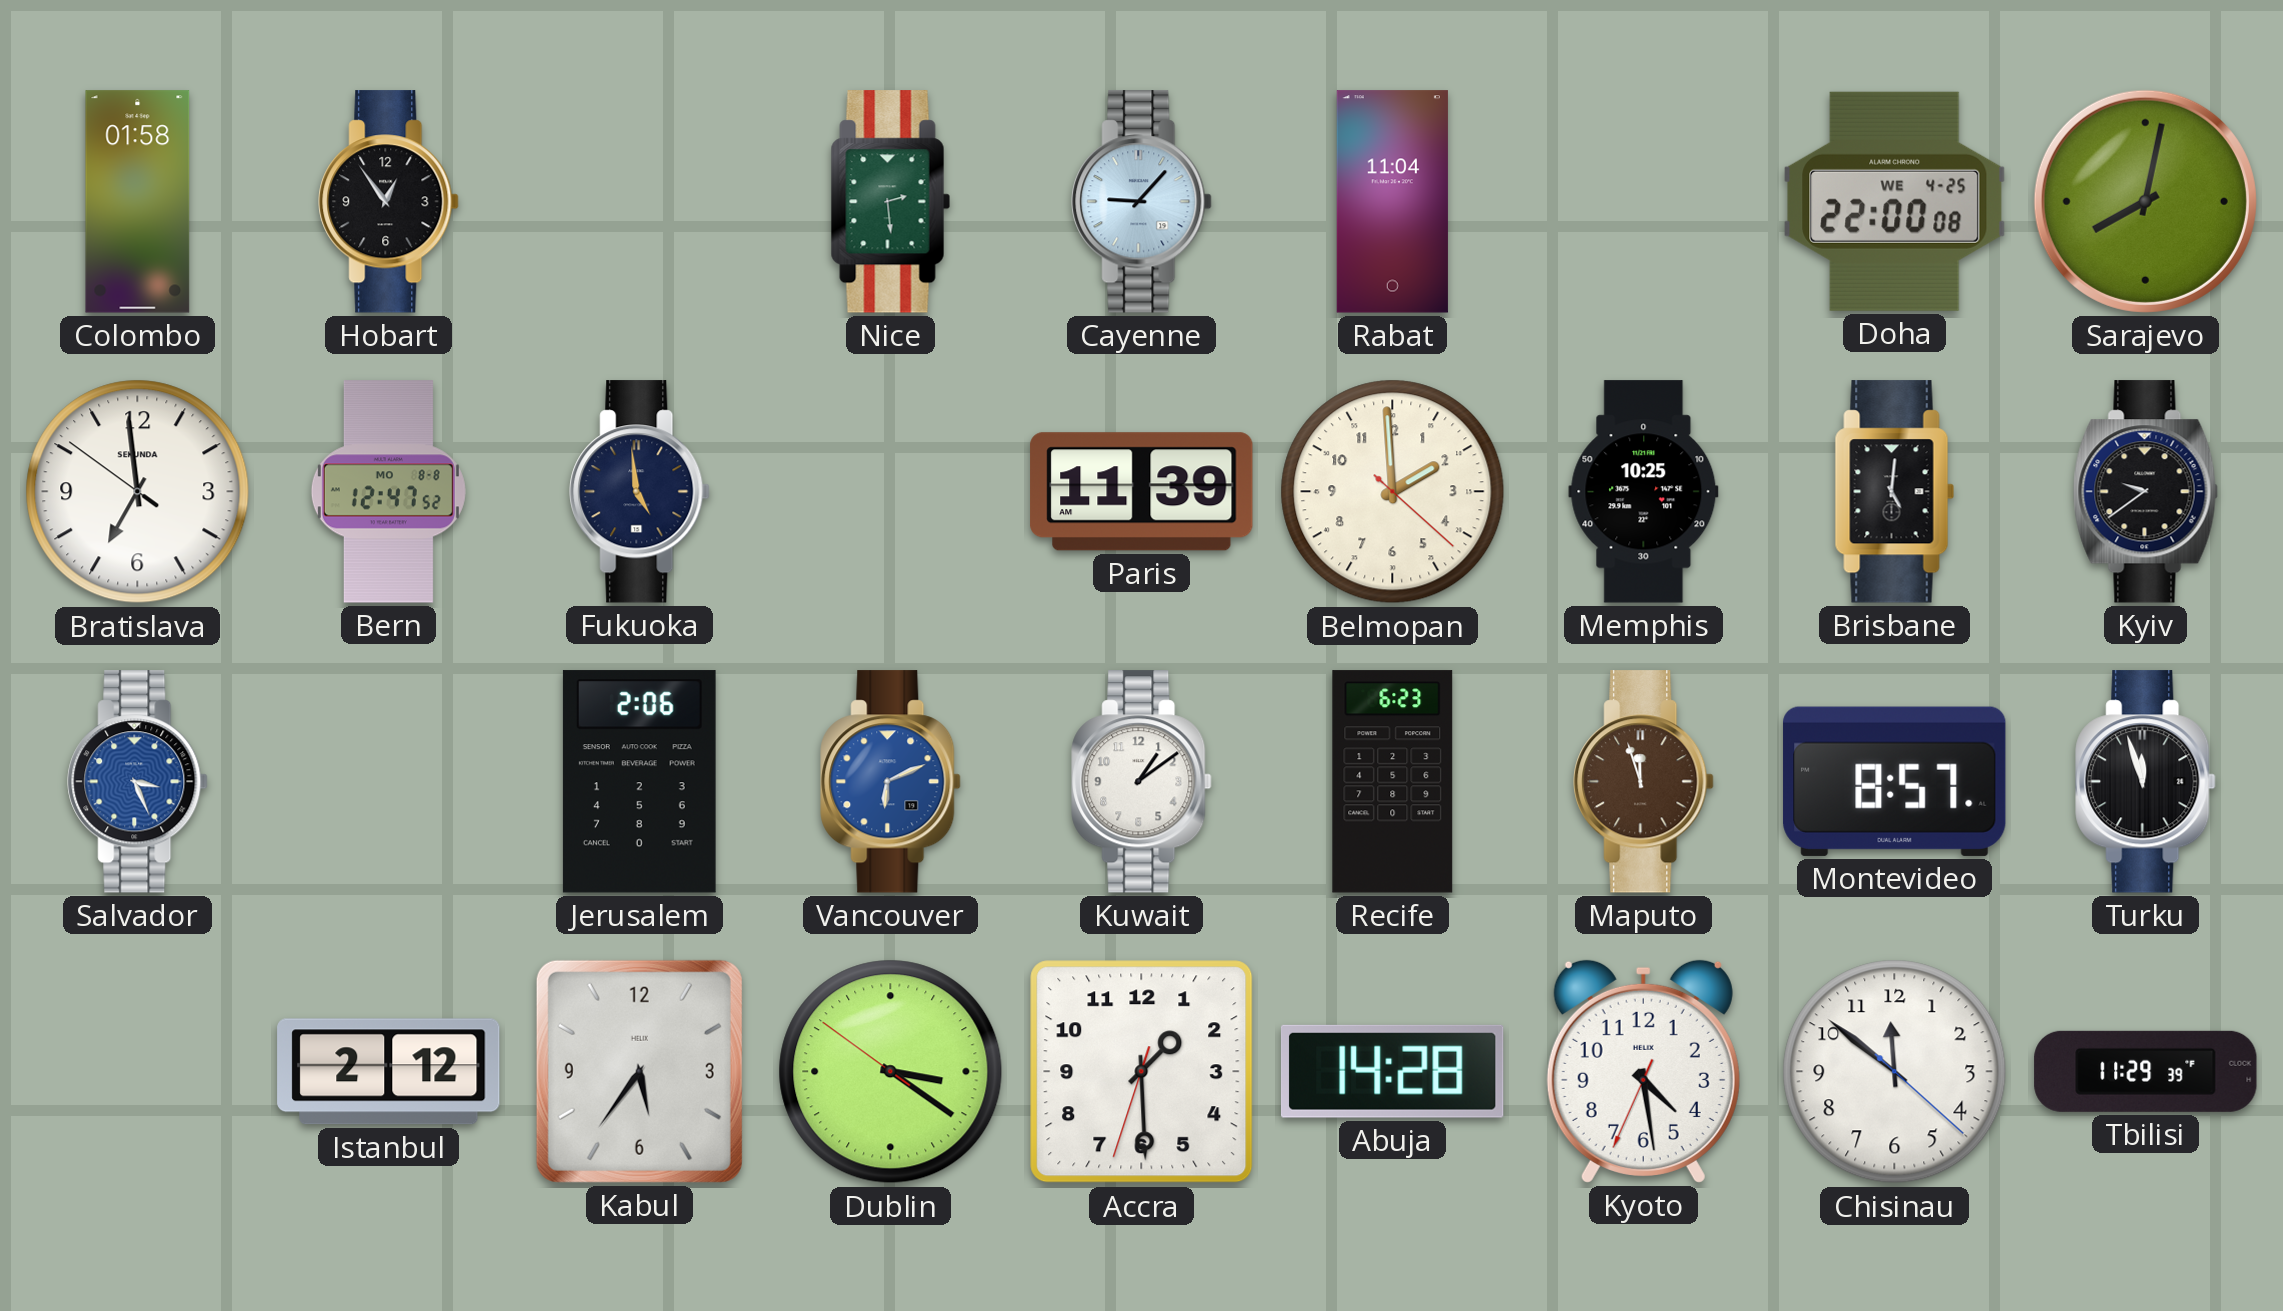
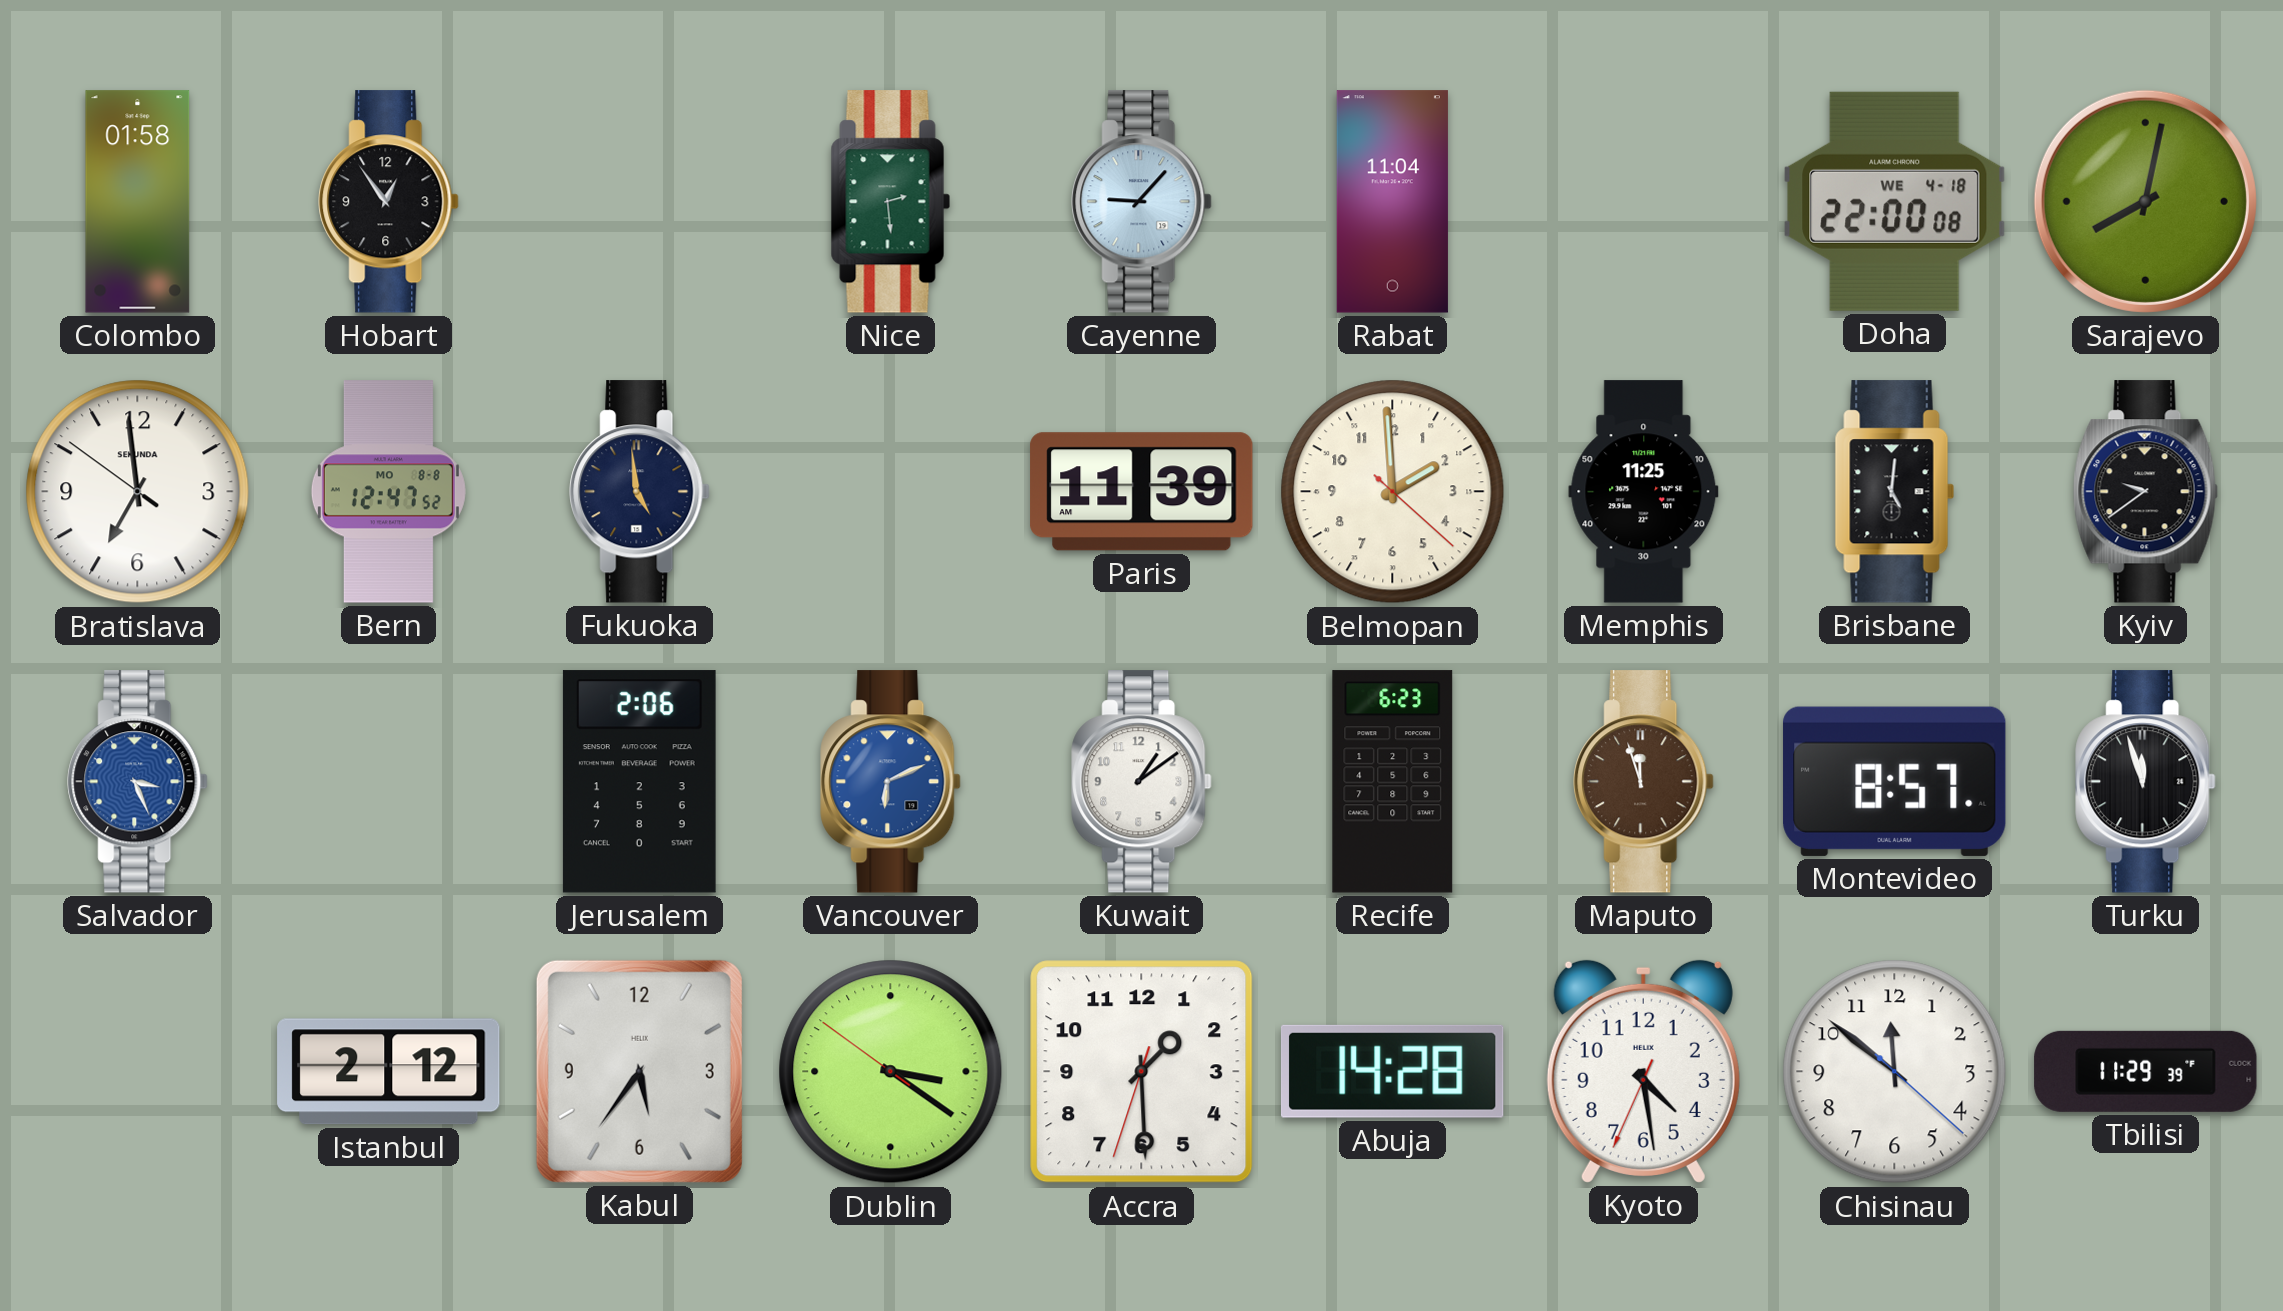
Doha date: WE 4-25 -> WE 4-18
Memphis: 10:25 -> 11:25
